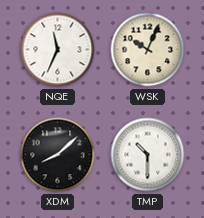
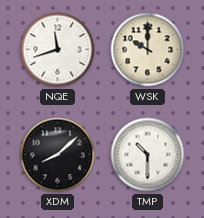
NQE: 11:34 -> 11:42
WSK: 10:04 -> 10:00
